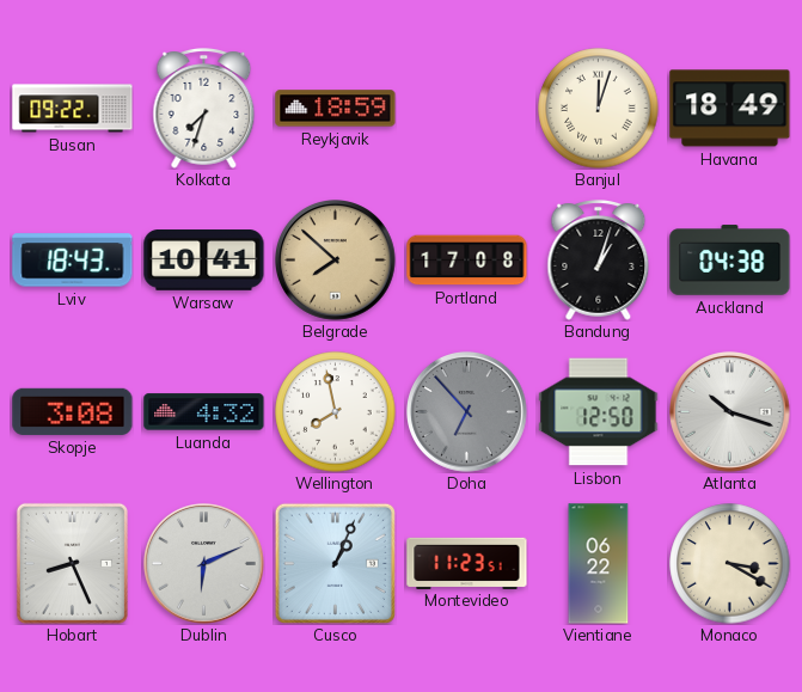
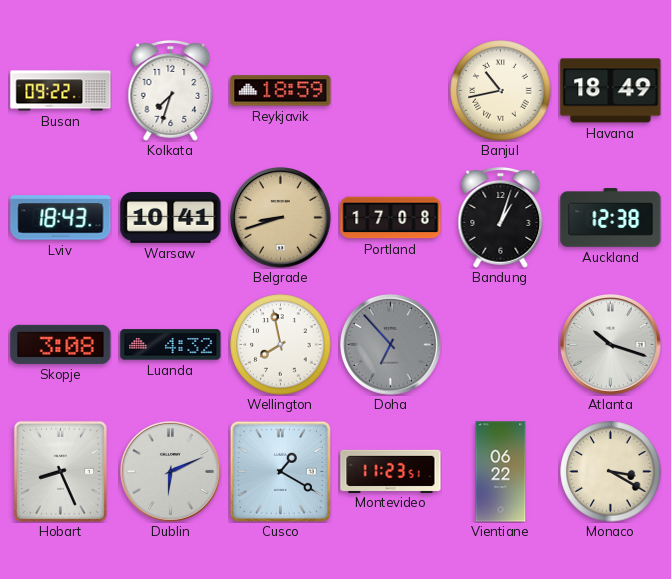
Banjul: 12:03 -> 10:43
Belgrade: 7:52 -> 8:42
Auckland: 04:38 -> 12:38
Lisbon: 12:50 -> none
Cusco: 1:04 -> 1:20
